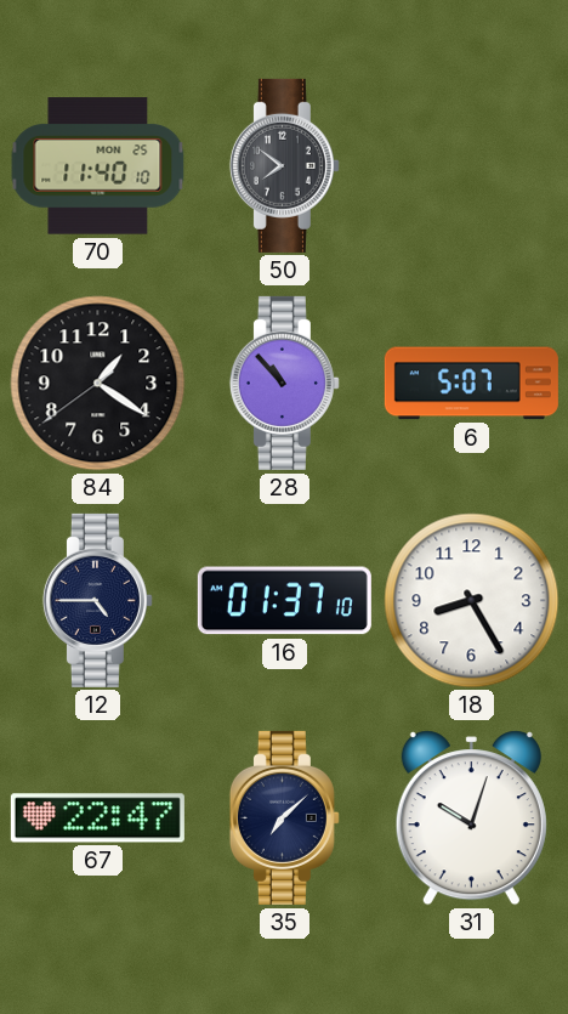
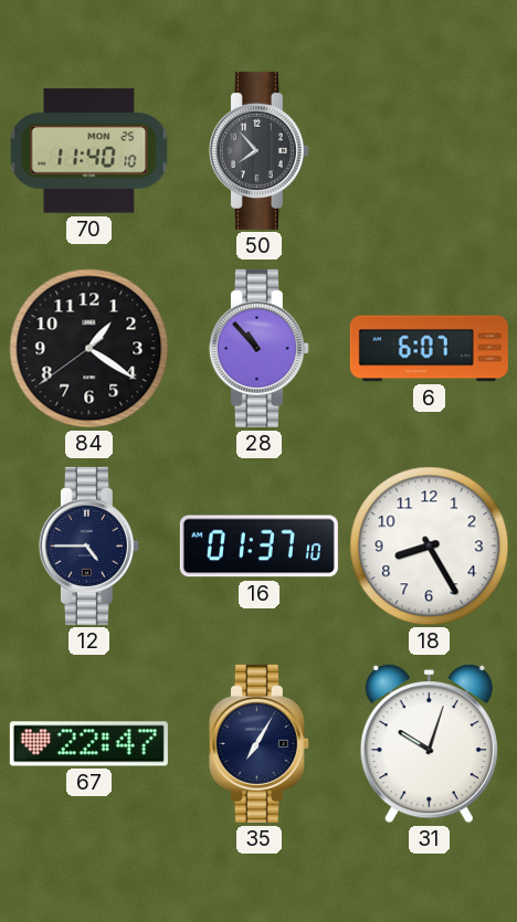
50: 7:51 -> 7:53
6: 5:07 -> 6:07
35: 7:08 -> 7:05
